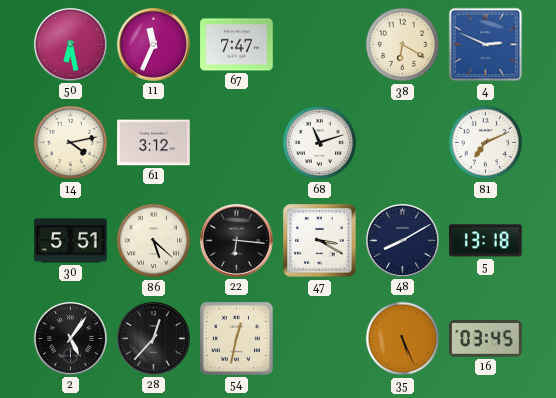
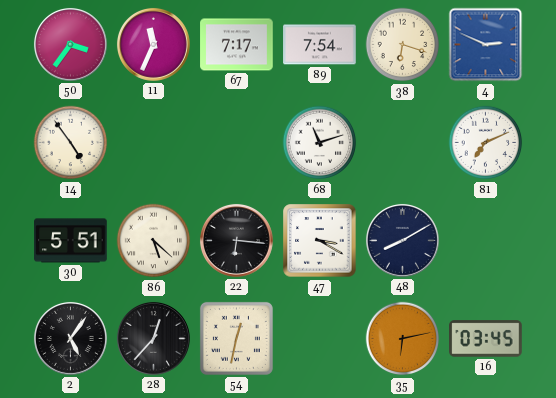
50: 6:28 -> 3:36
67: 7:47 -> 7:17
89: none -> 7:54
38: 6:20 -> 6:18
14: 4:13 -> 4:54
61: 3:12 -> none
5: 13:18 -> none
35: 5:26 -> 6:13
